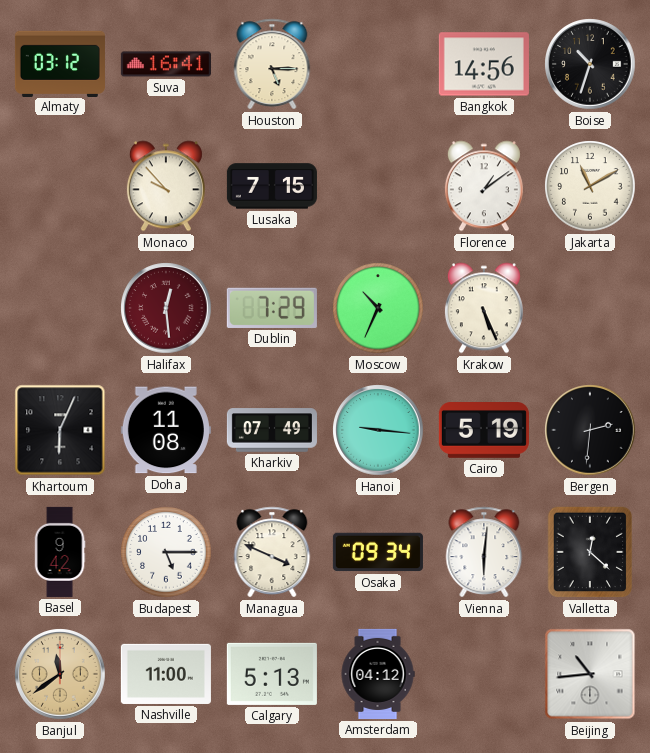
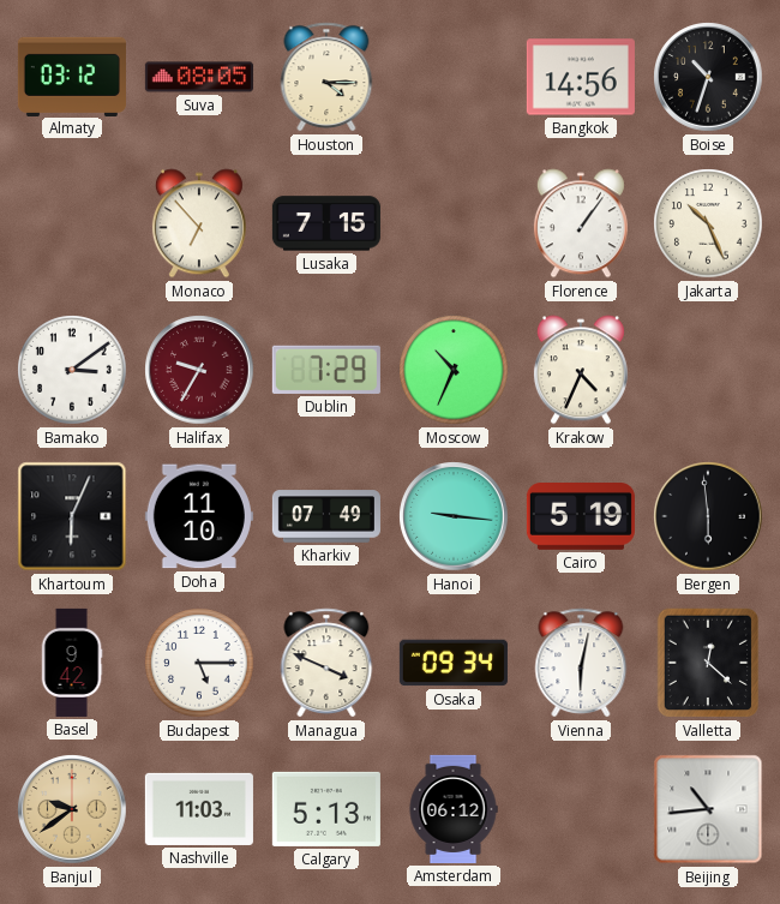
Suva: 16:41 -> 08:05
Houston: 5:15 -> 4:15
Monaco: 9:53 -> 6:53
Florence: 1:09 -> 1:06
Jakarta: 11:10 -> 10:26
Bamako: none -> 3:09
Halifax: 12:29 -> 9:35
Krakow: 5:26 -> 4:34
Doha: 11:08 -> 11:10
Bergen: 2:31 -> 5:59
Vienna: 6:01 -> 6:02
Banjul: 11:39 -> 9:39
Nashville: 11:00 -> 11:03
Amsterdam: 04:12 -> 06:12
